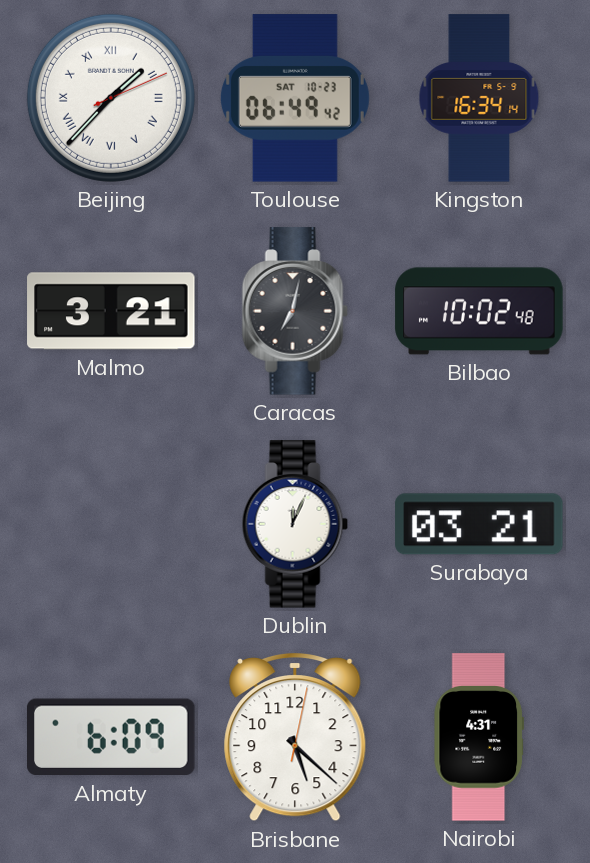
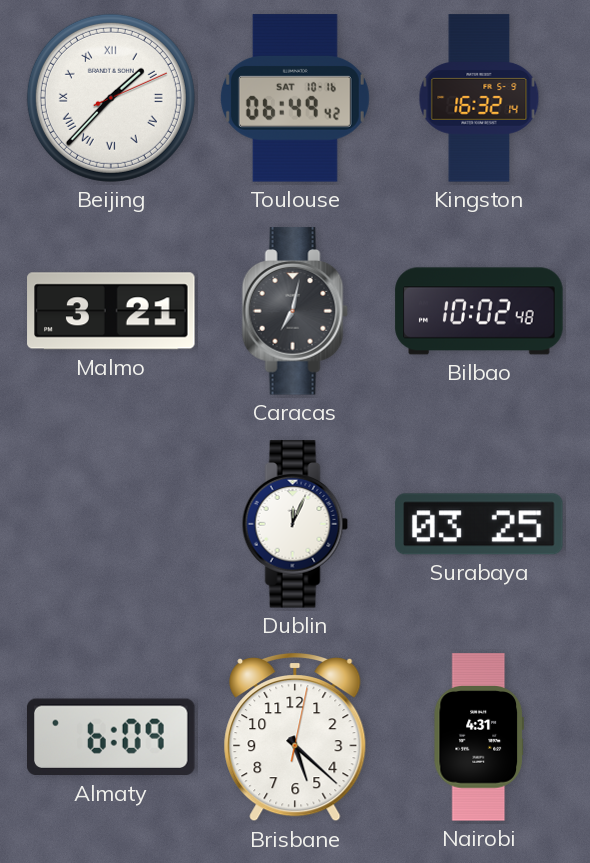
Toulouse date: SAT 10-23 -> SAT 10-16
Kingston: 16:34 -> 16:32
Surabaya: 03:21 -> 03:25
